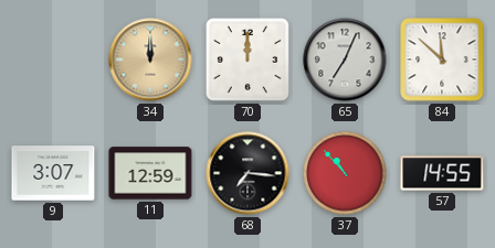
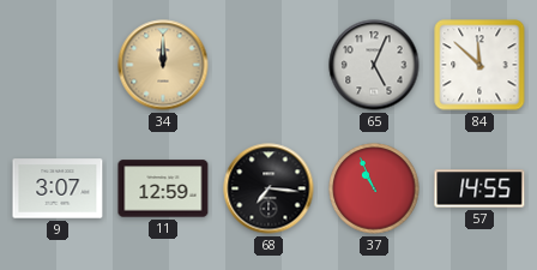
70: 12:00 -> none
65: 7:04 -> 5:04
37: 10:53 -> 10:56
